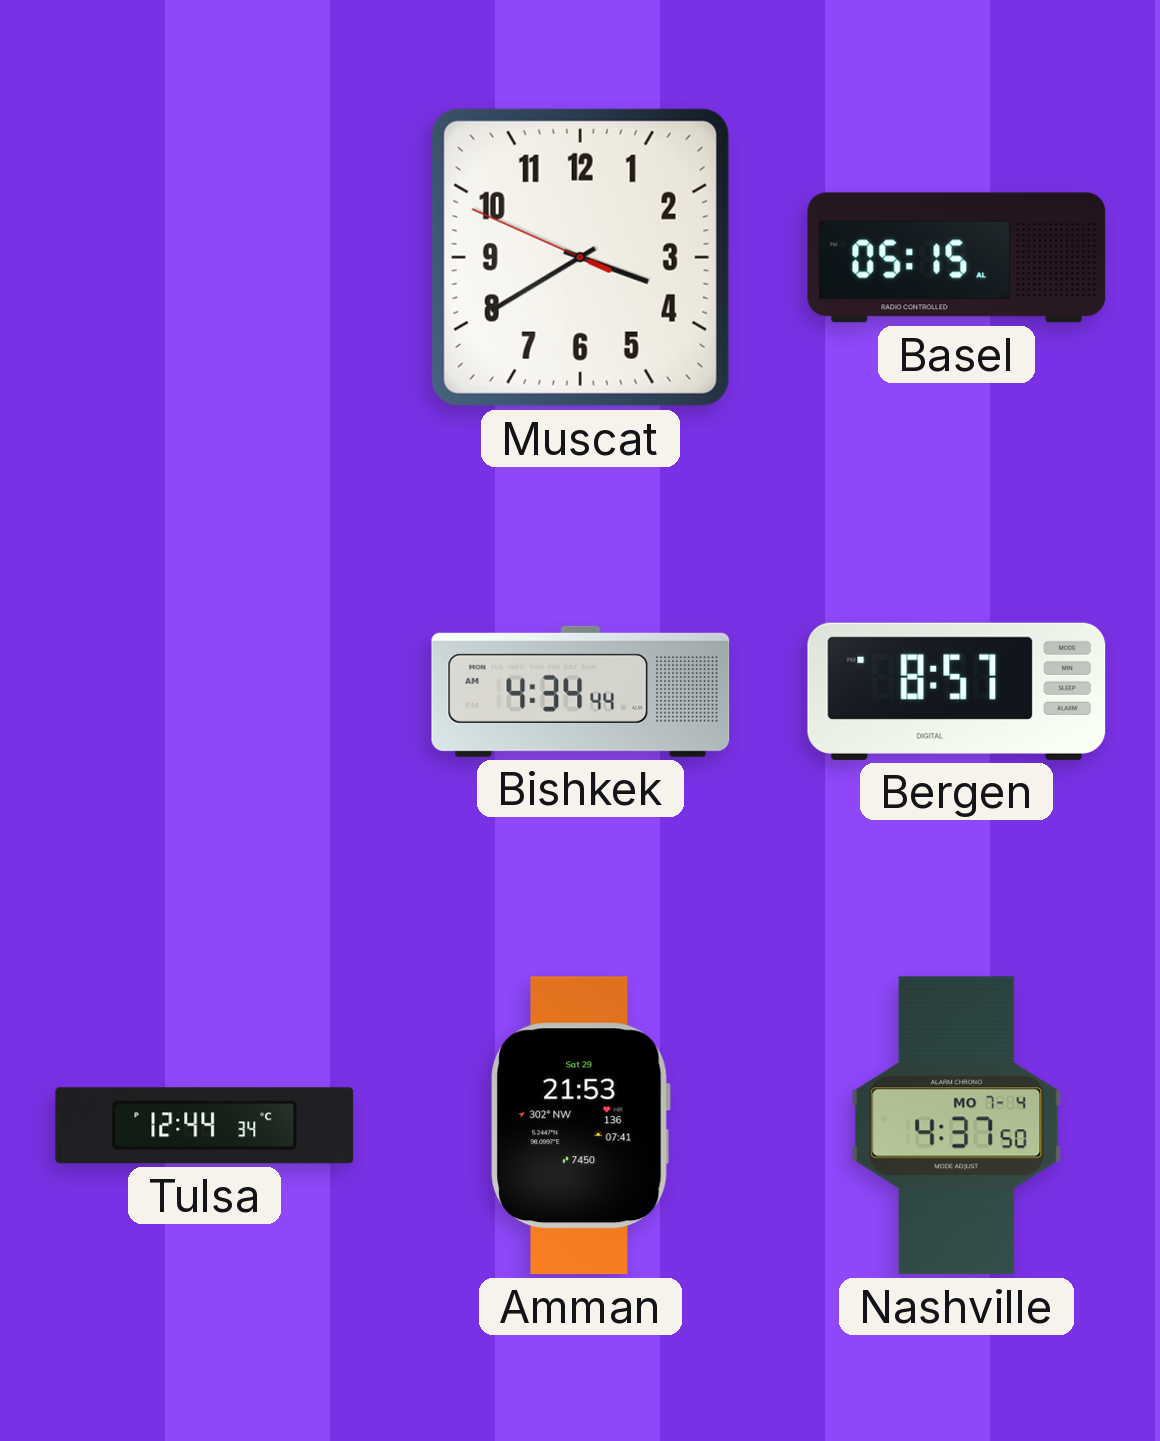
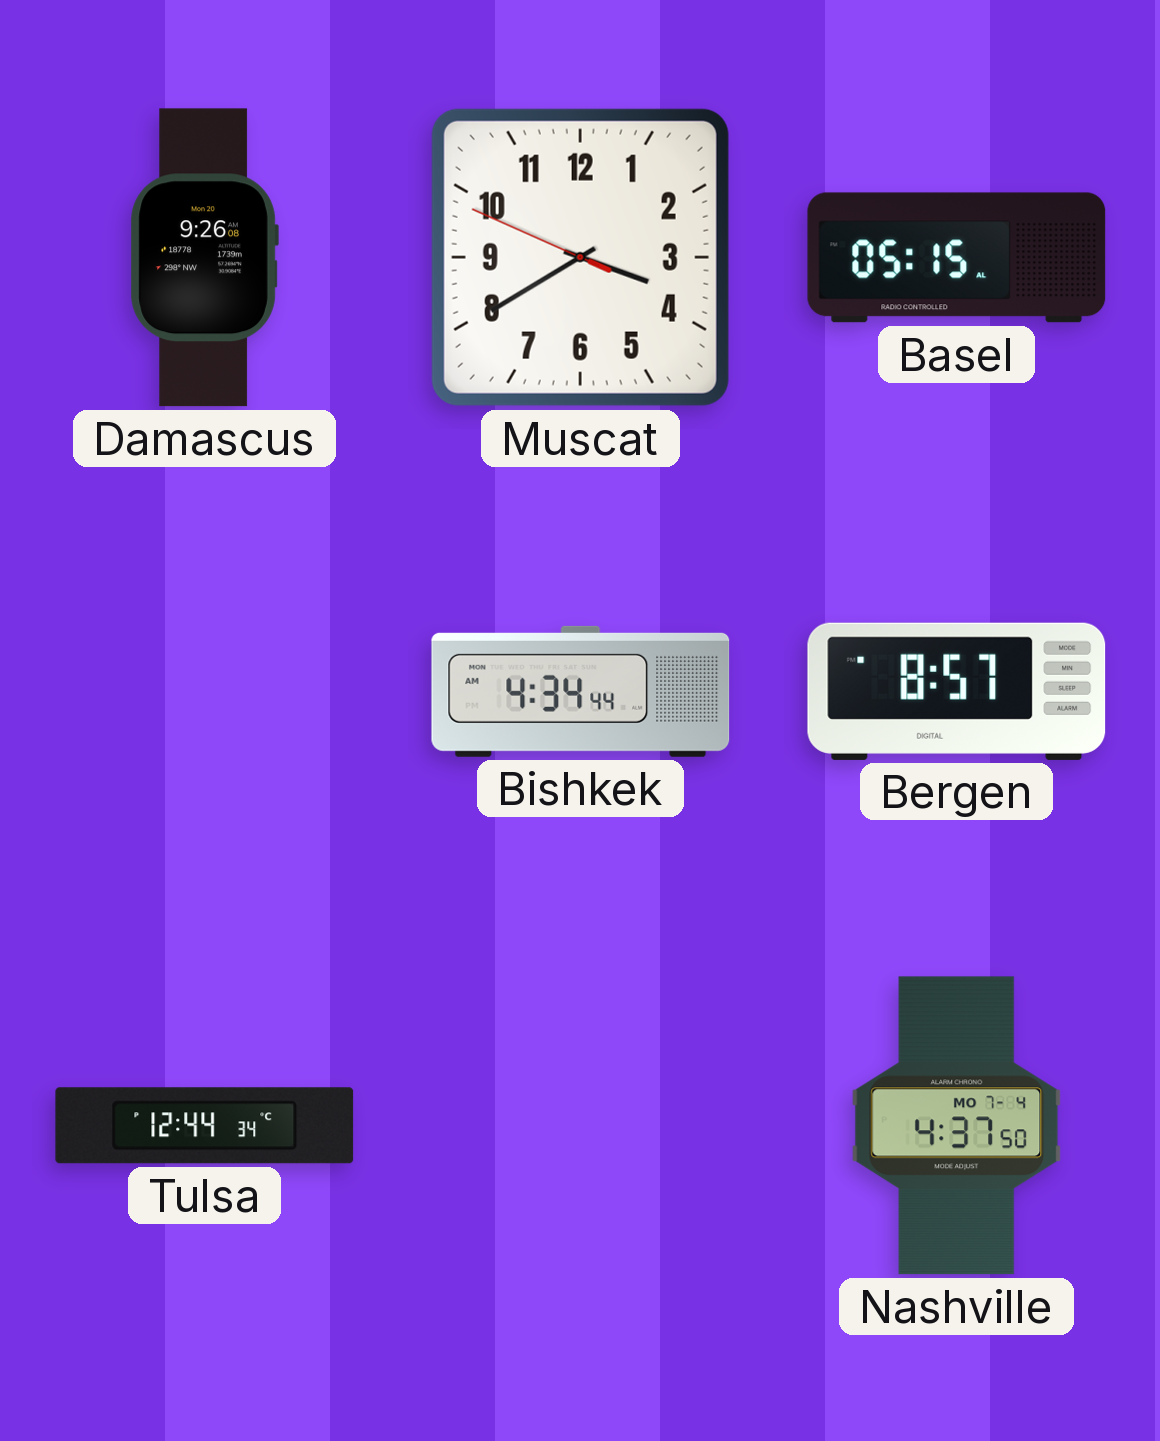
Damascus: none -> 9:26
Amman: 21:53 -> none
